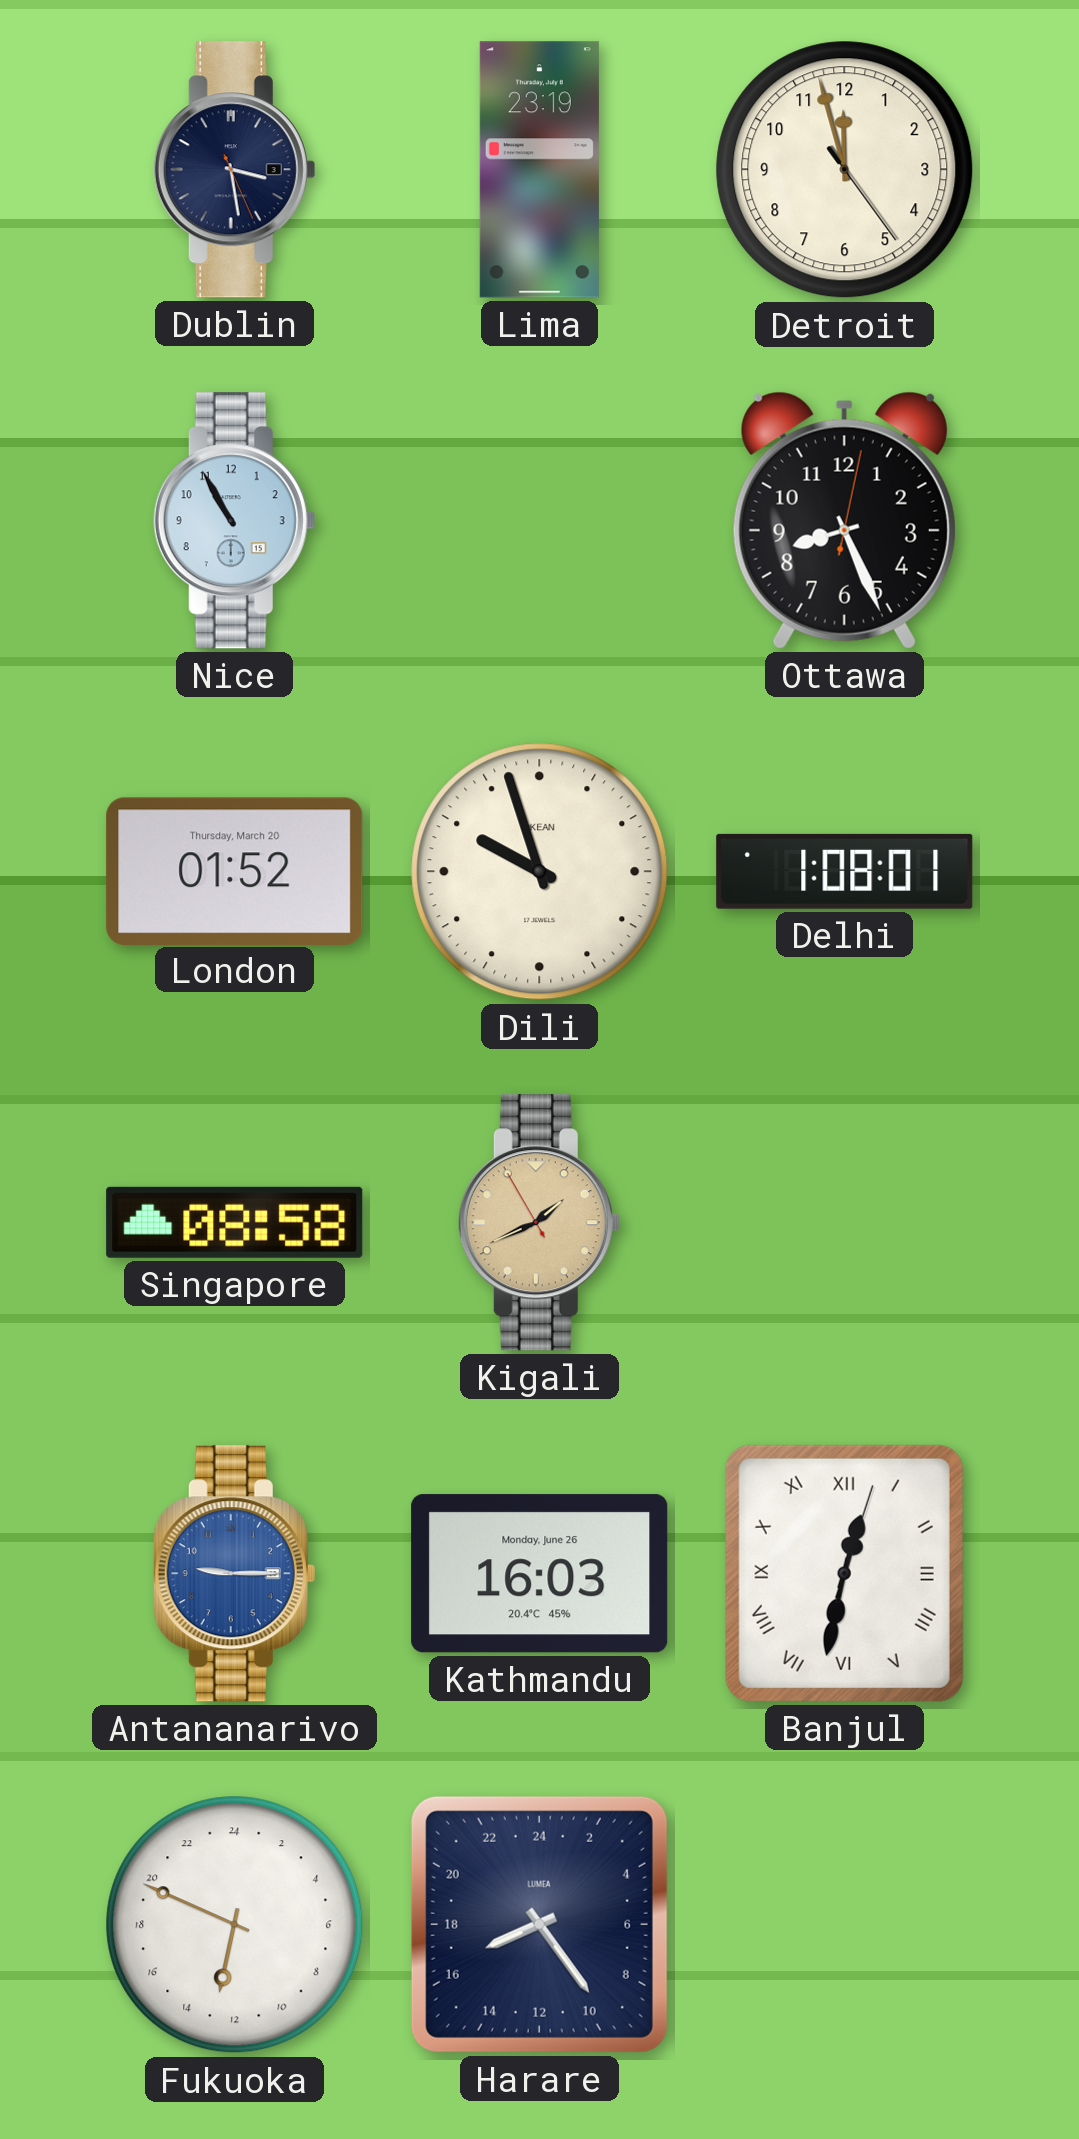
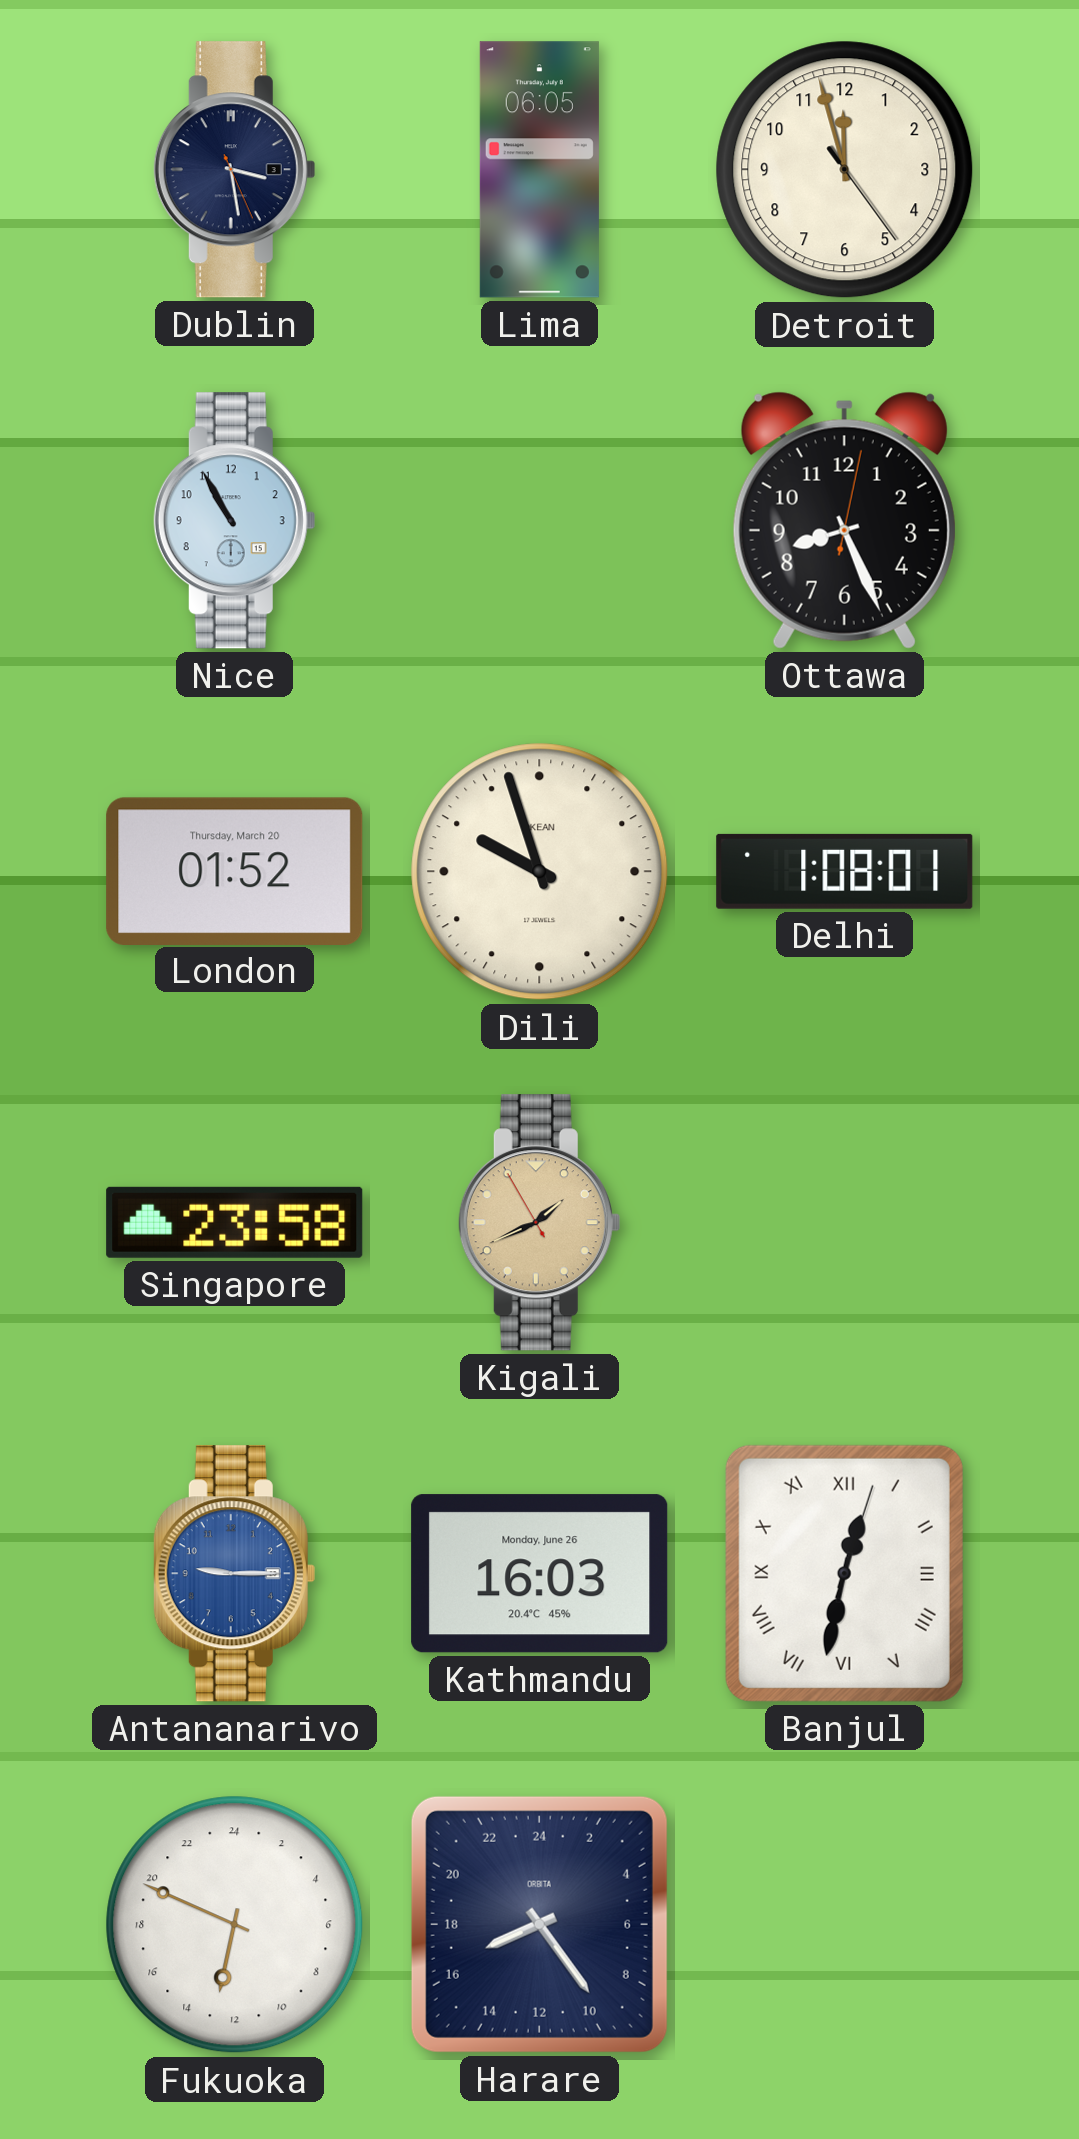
Lima: 23:19 -> 06:05
Singapore: 08:58 -> 23:58
Harare brand: LUMEA -> ORBITA
